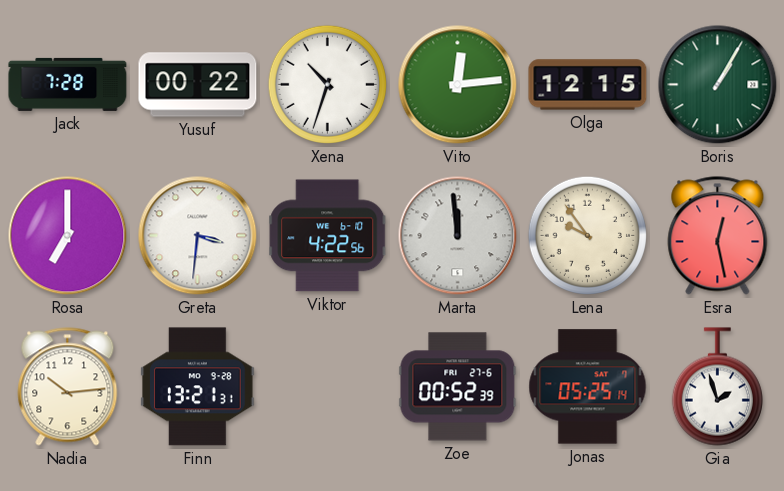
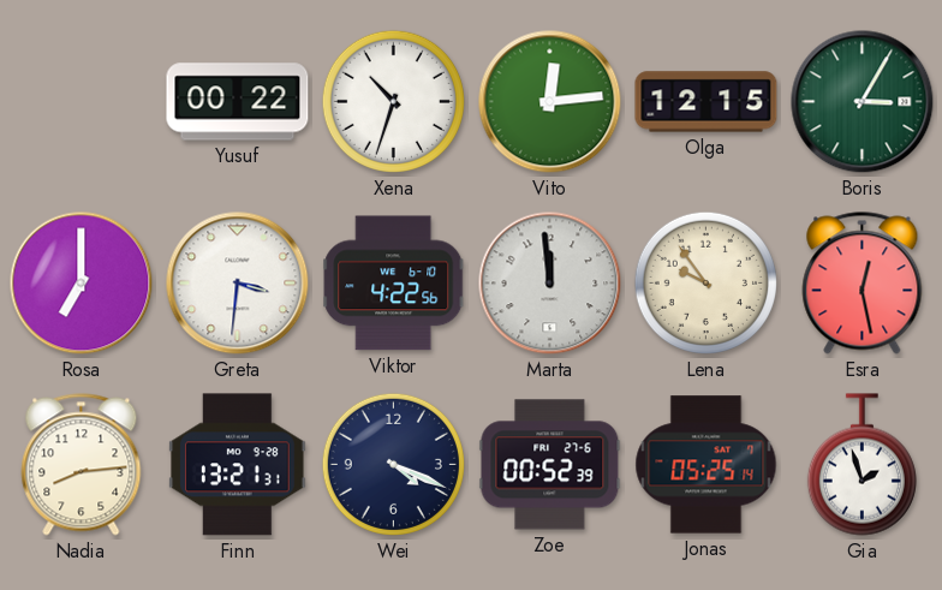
Jack: 7:28 -> none
Boris: 1:05 -> 3:05
Nadia: 10:14 -> 8:14
Wei: none -> 4:19
